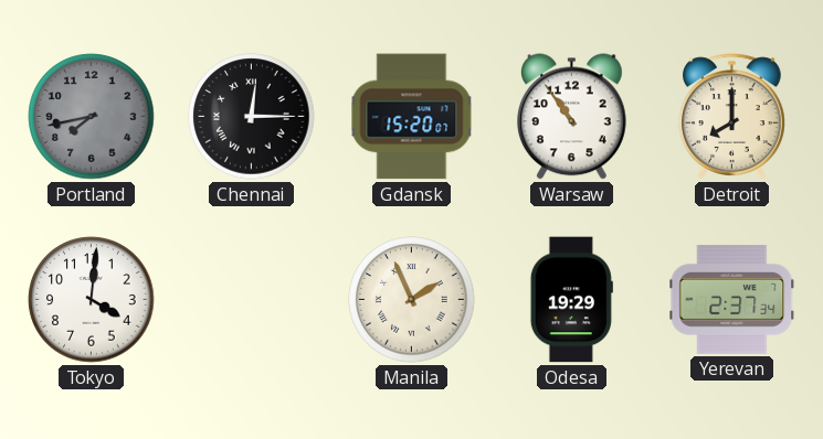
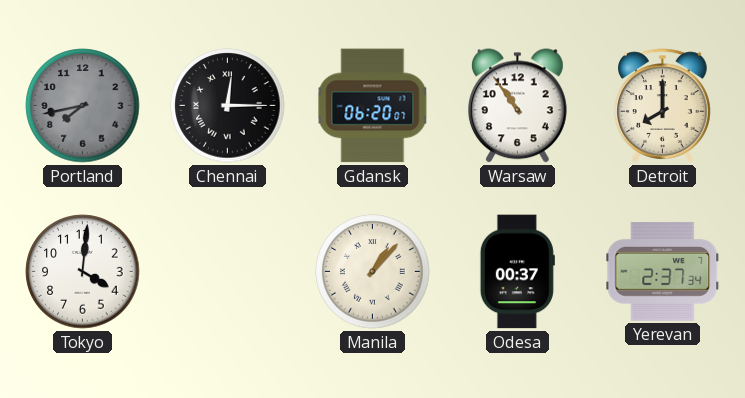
Gdansk: 15:20 -> 06:20
Manila: 1:56 -> 1:07
Odesa: 19:29 -> 00:37
